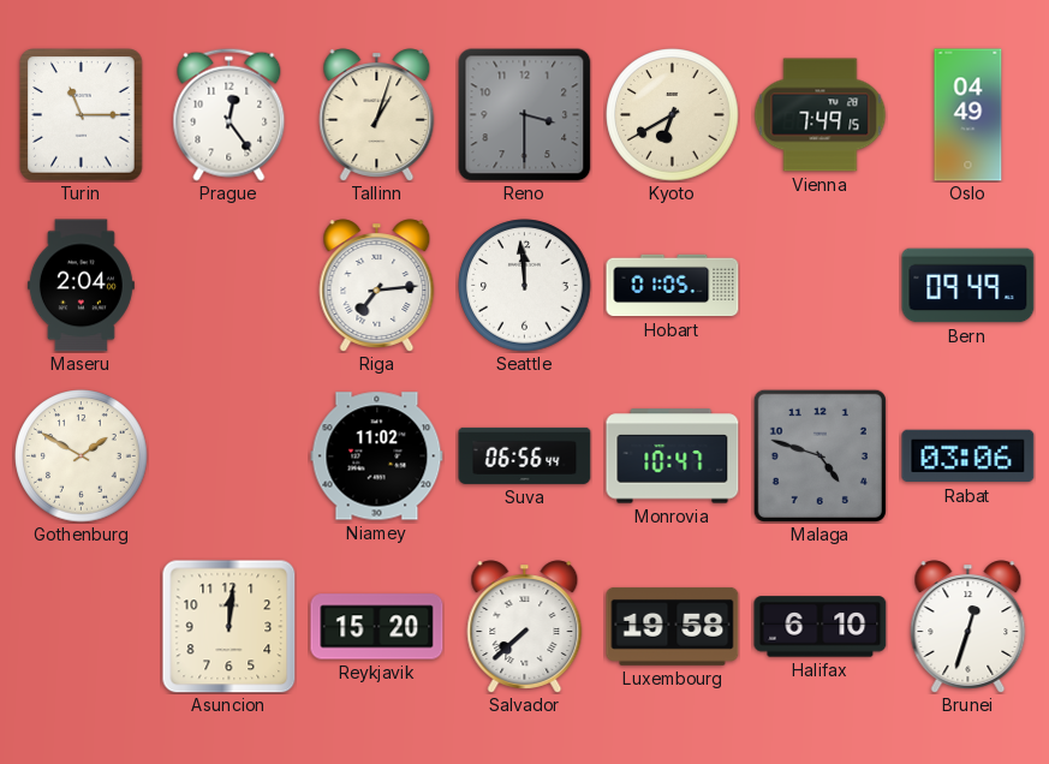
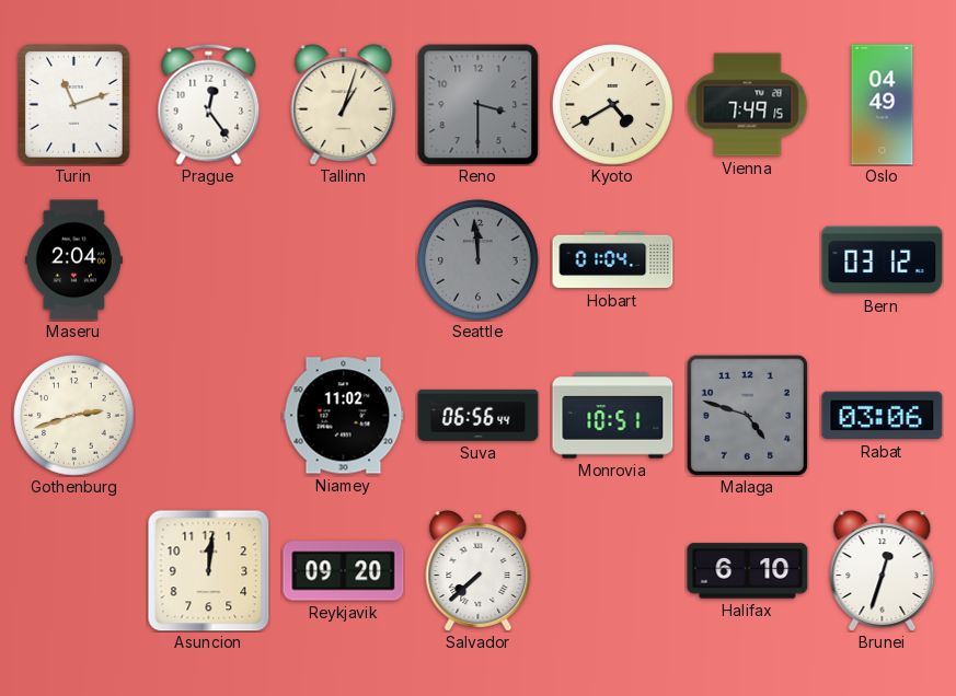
Turin: 11:15 -> 11:12
Kyoto: 6:40 -> 4:40
Riga: 7:14 -> none
Seattle dial: white -> grey
Hobart: 01:05 -> 01:04
Bern: 09:49 -> 03:12
Gothenburg: 1:50 -> 2:42
Monrovia: 10:47 -> 10:51
Reykjavik: 15:20 -> 09:20
Luxembourg: 19:58 -> none
